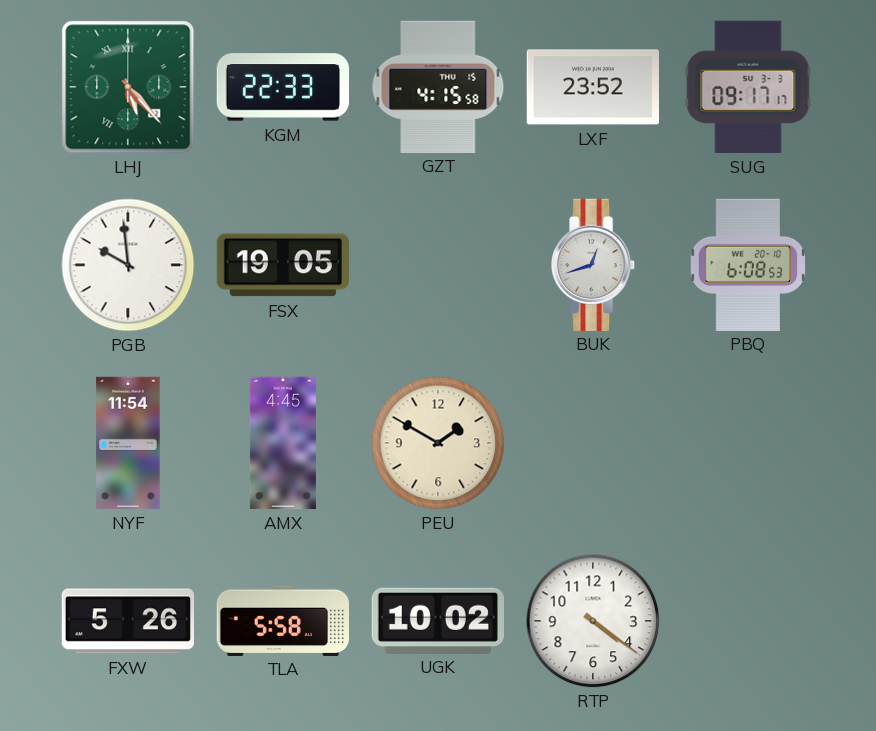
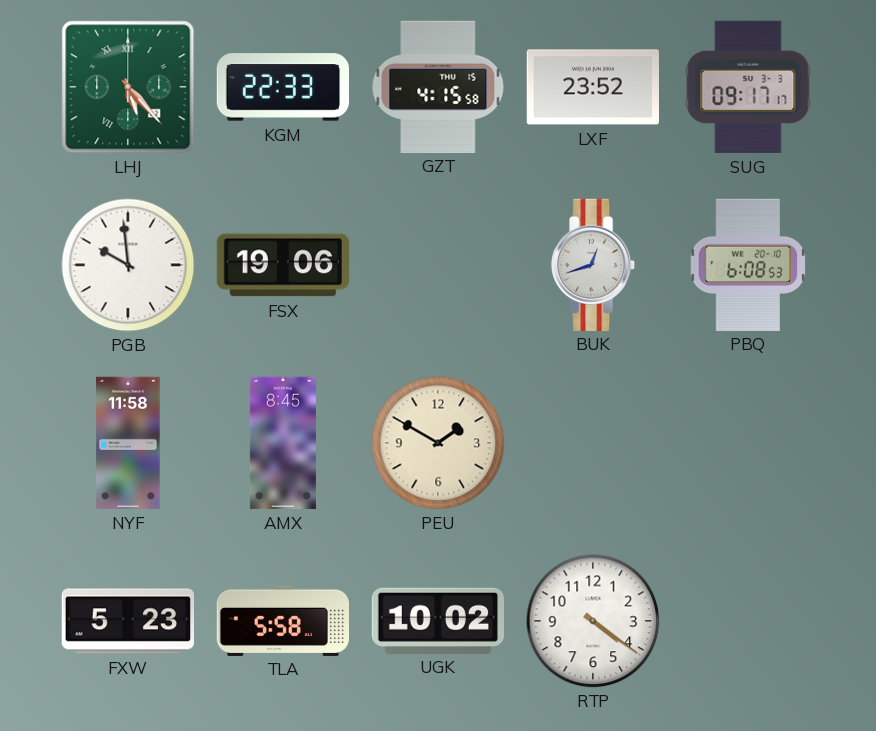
FSX: 19:05 -> 19:06
NYF: 11:54 -> 11:58
AMX: 4:45 -> 8:45
FXW: 5:26 -> 5:23
